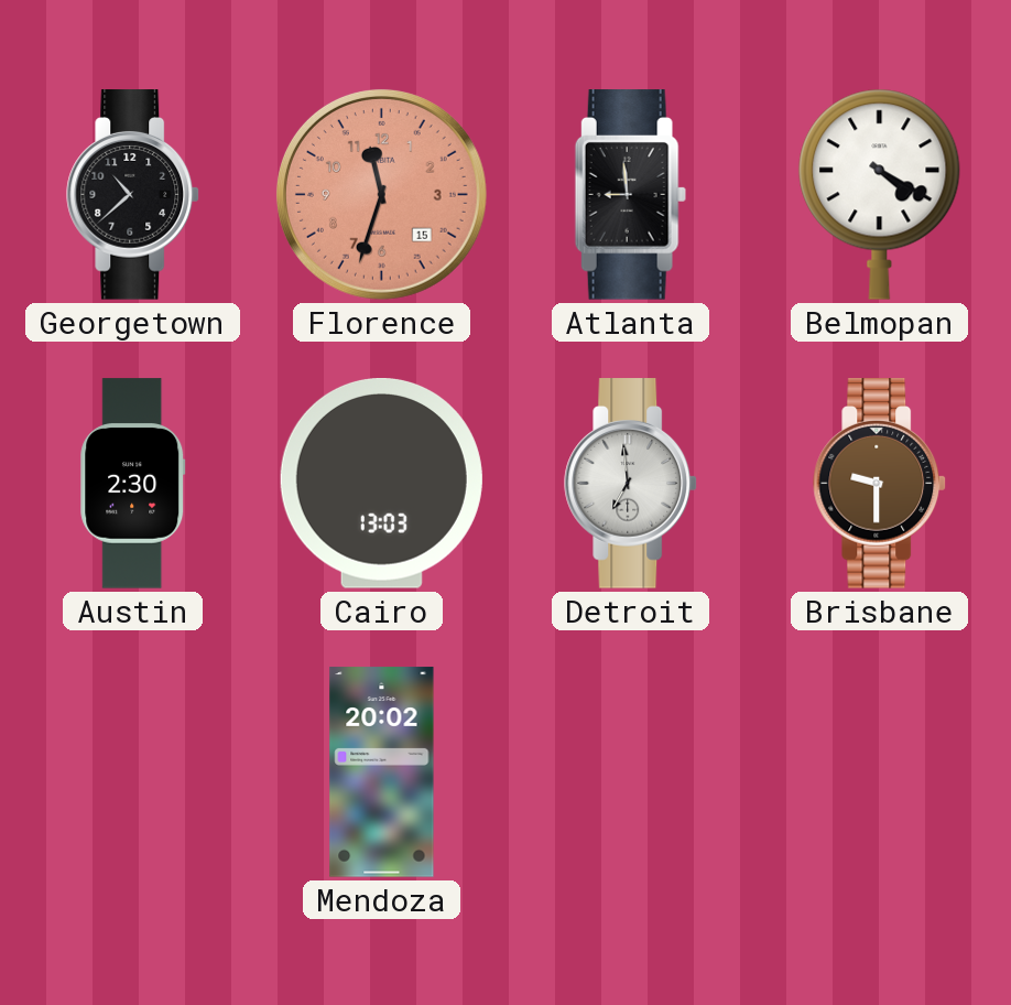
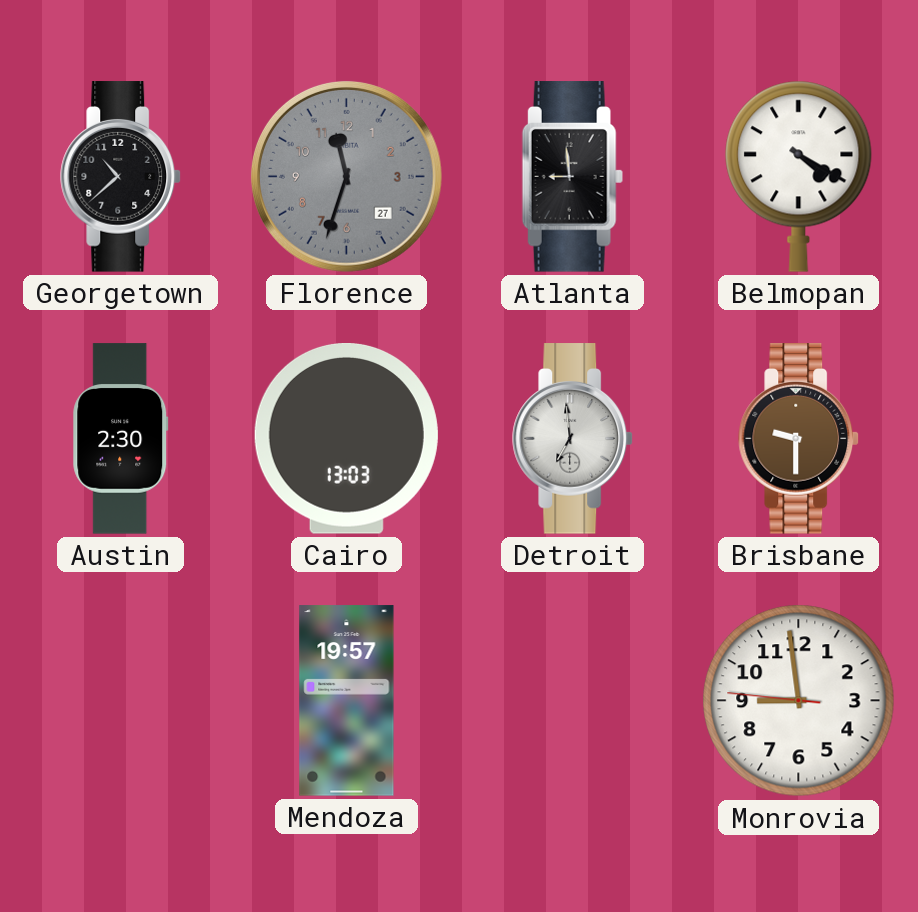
Florence date: 15 -> 27
Florence dial: salmon -> grey
Mendoza: 20:02 -> 19:57
Monrovia: none -> 8:58
